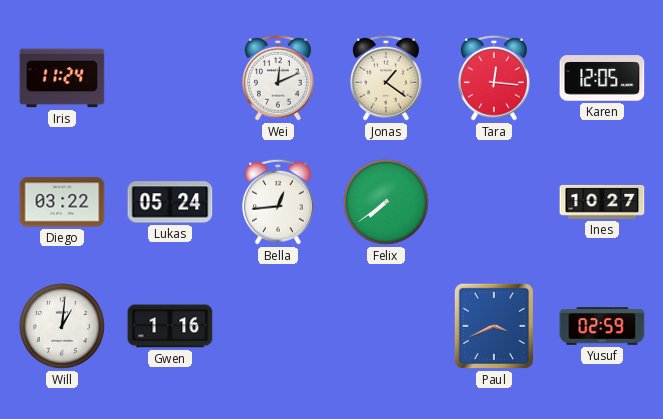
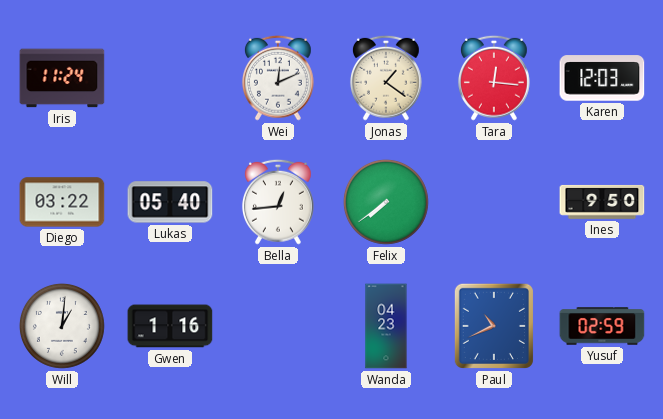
Karen: 12:05 -> 12:03
Lukas: 05:24 -> 05:40
Ines: 10:27 -> 9:50
Wanda: none -> 04:23
Paul: 3:41 -> 10:41
